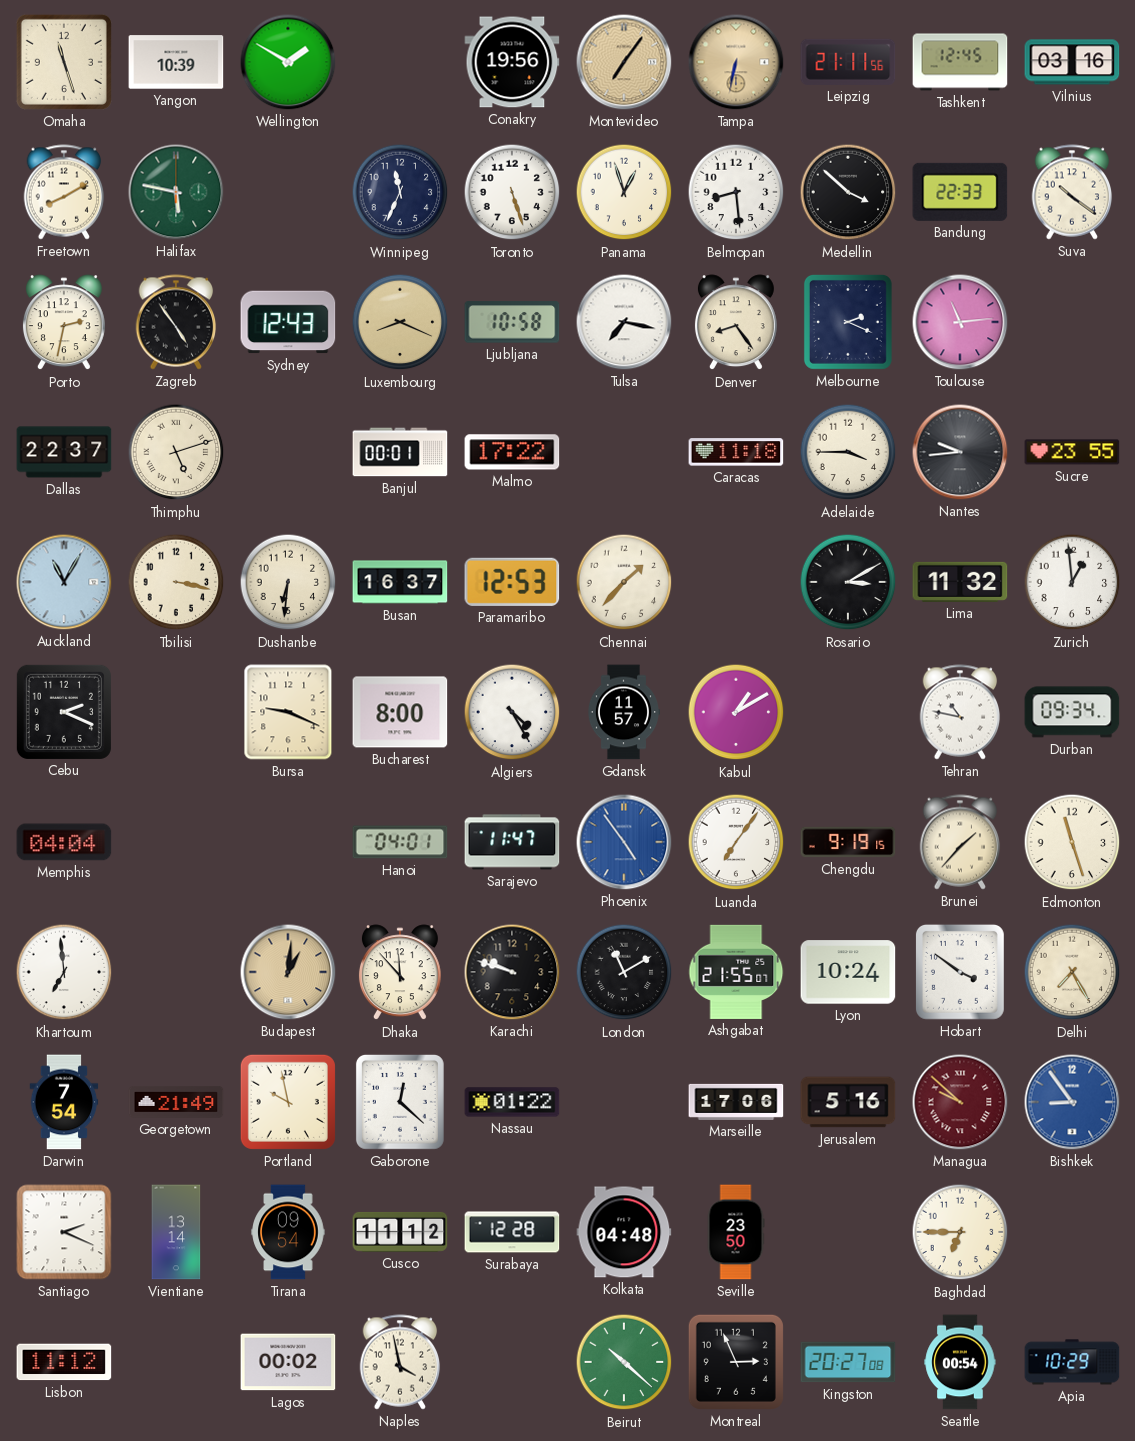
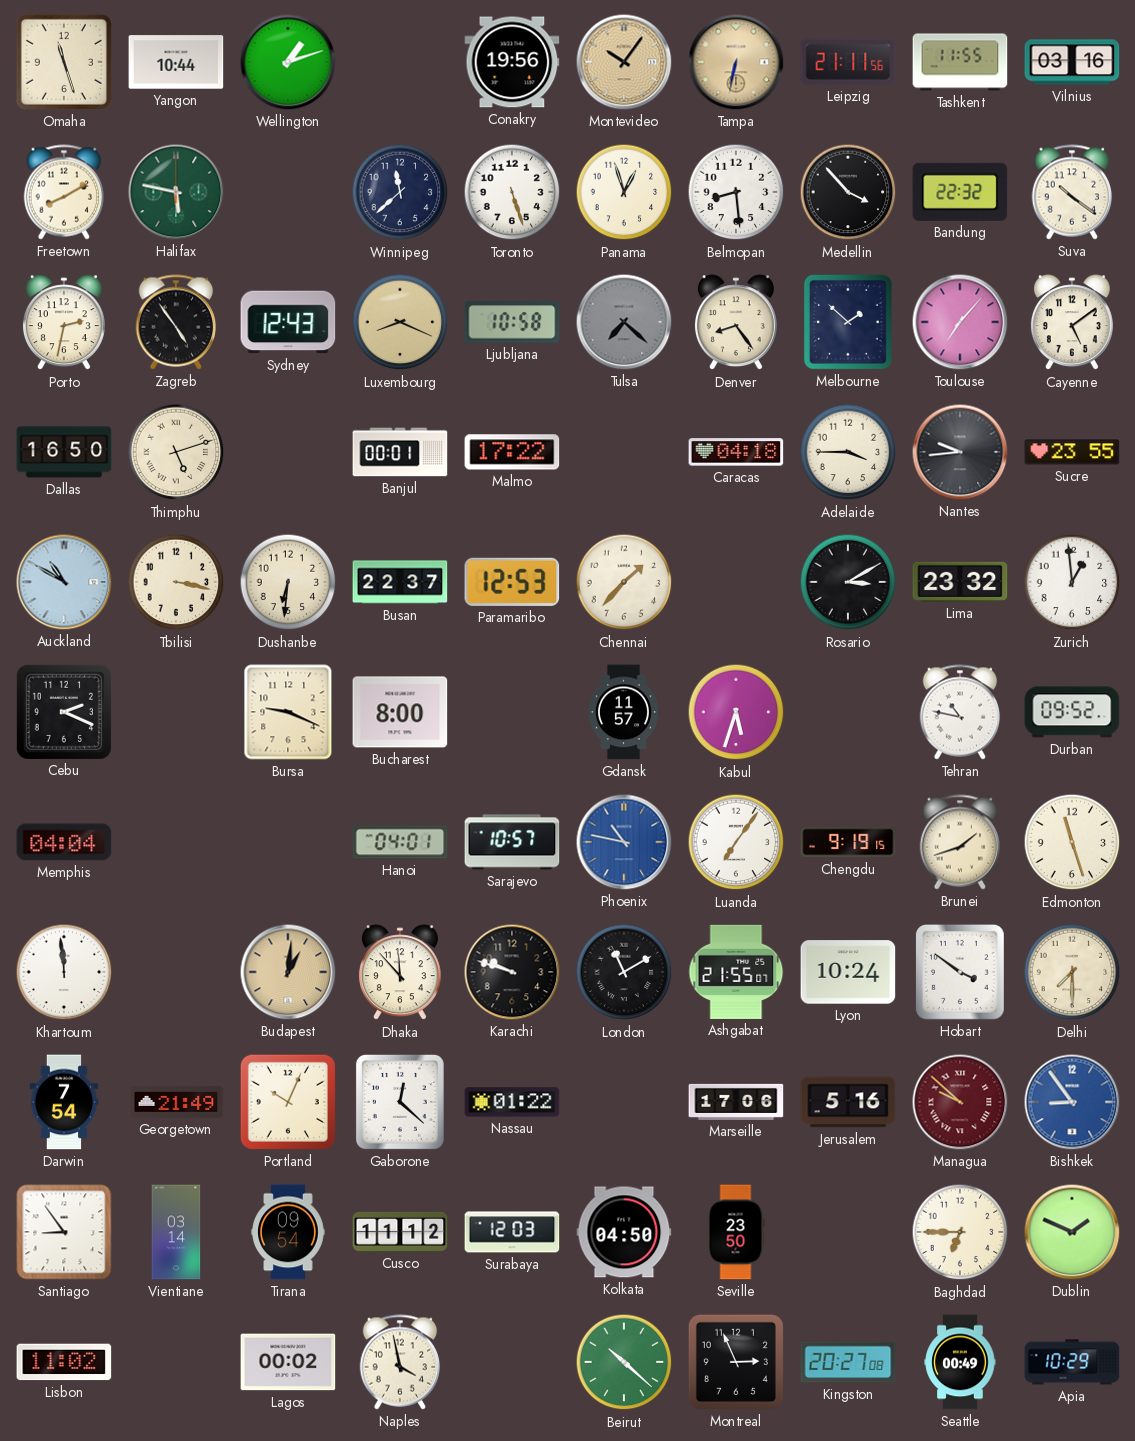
Yangon: 10:39 -> 10:44
Wellington: 1:50 -> 1:12
Montevideo: 7:06 -> 10:06
Tashkent: 12:45 -> 11:55
Winnipeg: 11:34 -> 11:38
Medellin: 3:52 -> 3:53
Bandung: 22:33 -> 22:32
Tulsa: 7:17 -> 7:22
Tulsa dial: white -> grey
Melbourne: 2:19 -> 1:52
Toulouse: 11:14 -> 7:07
Cayenne: none -> 5:09
Dallas: 22:37 -> 16:50
Caracas: 11:18 -> 04:18
Auckland: 11:05 -> 10:50
Busan: 16:37 -> 22:37
Lima: 11:32 -> 23:32
Algiers: 4:25 -> none
Kabul: 1:10 -> 5:33
Durban: 09:34 -> 09:52
Sarajevo: 11:47 -> 10:57
Phoenix: 4:54 -> 10:47
Brunei: 1:37 -> 1:42
Khartoum: 6:59 -> 11:59
Delhi: 7:25 -> 7:30
Portland: 9:58 -> 10:04
Santiago: 2:19 -> 8:54
Vientiane: 13:14 -> 03:14
Surabaya: 12:28 -> 12:03
Kolkata: 04:48 -> 04:50
Dublin: none -> 1:49
Lisbon: 11:12 -> 11:02
Seattle: 00:54 -> 00:49
